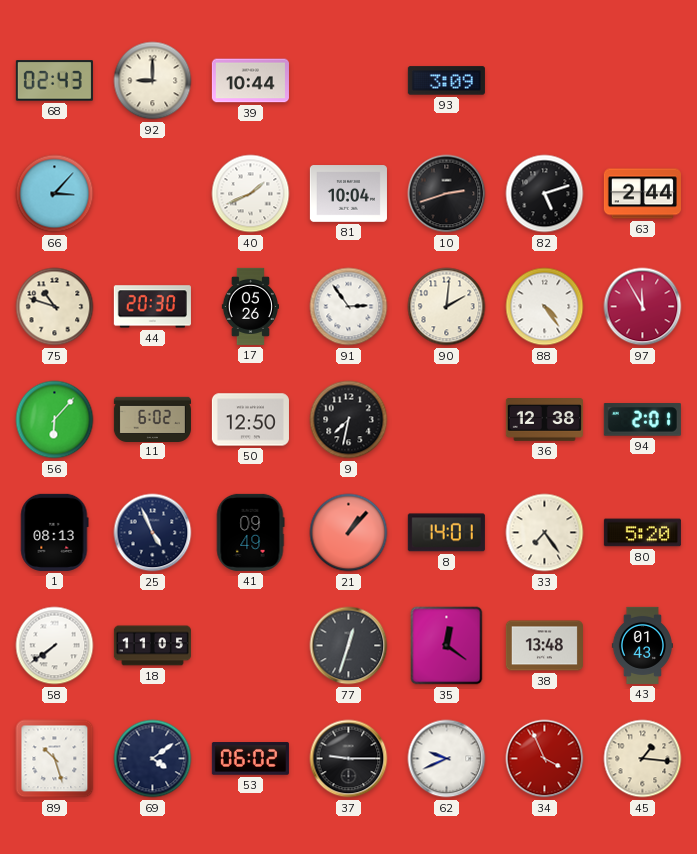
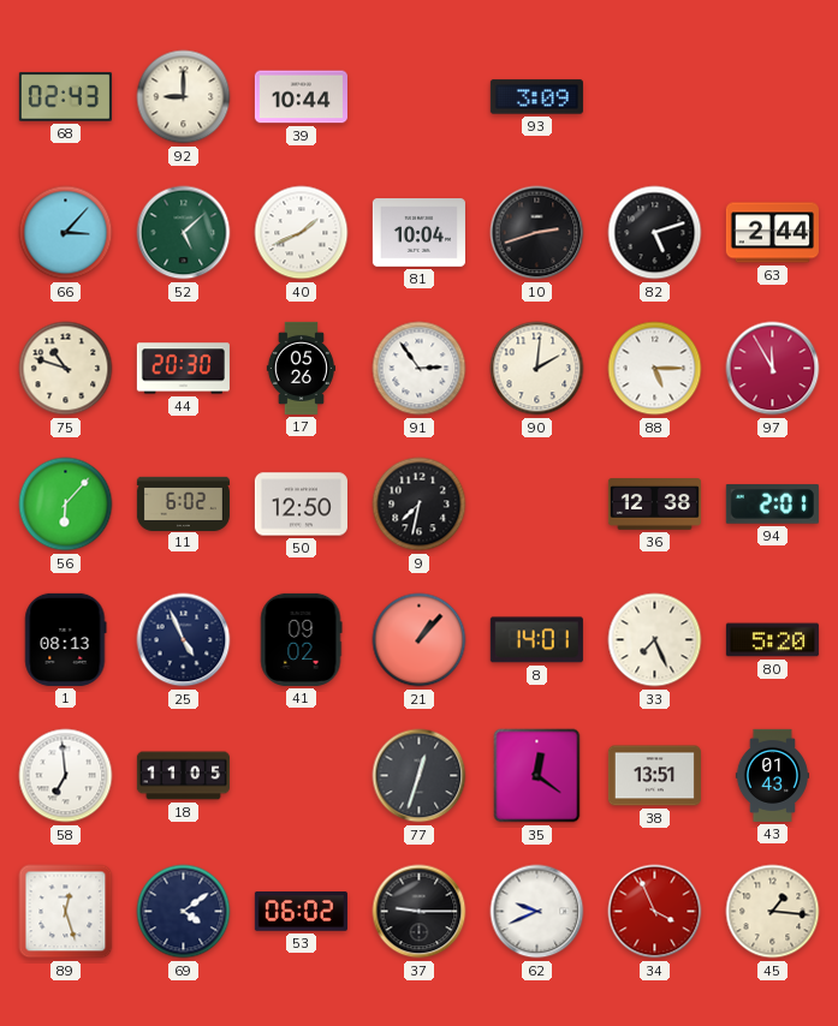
52: none -> 5:08
88: 4:24 -> 5:15
41: 09:49 -> 09:02
33: 7:24 -> 7:26
58: 7:39 -> 6:59
38: 13:48 -> 13:51
89: 10:27 -> 12:27
